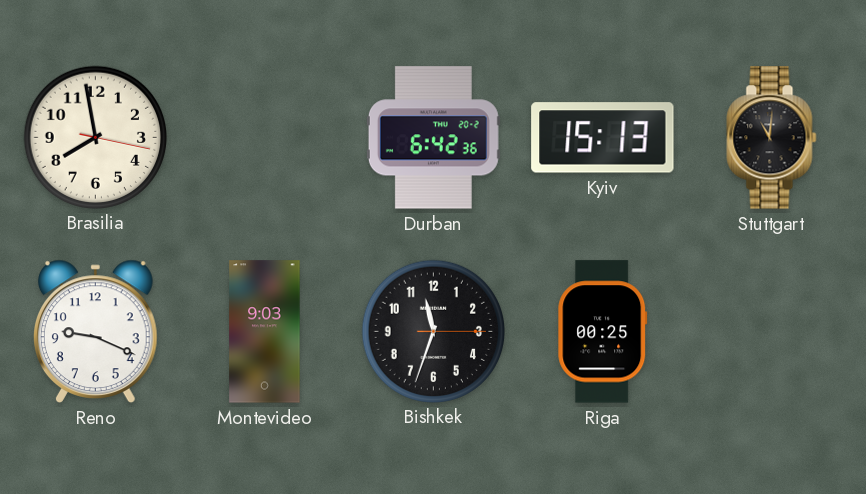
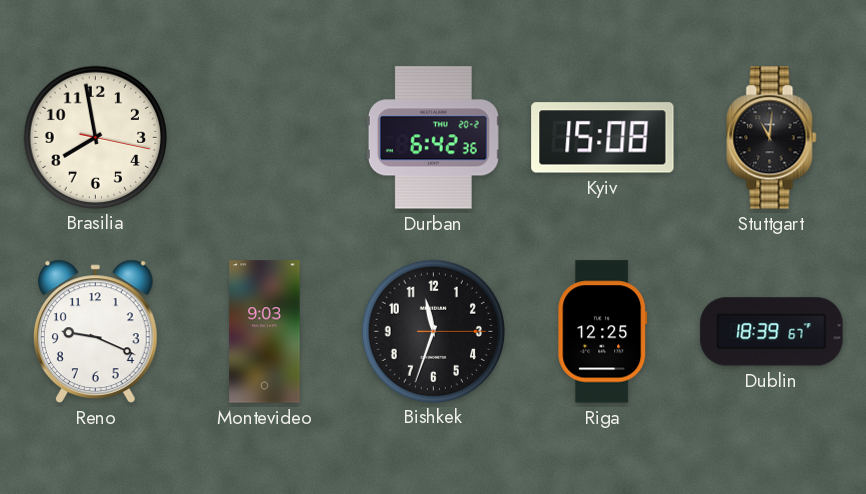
Kyiv: 15:13 -> 15:08
Riga: 00:25 -> 12:25
Dublin: none -> 18:39
